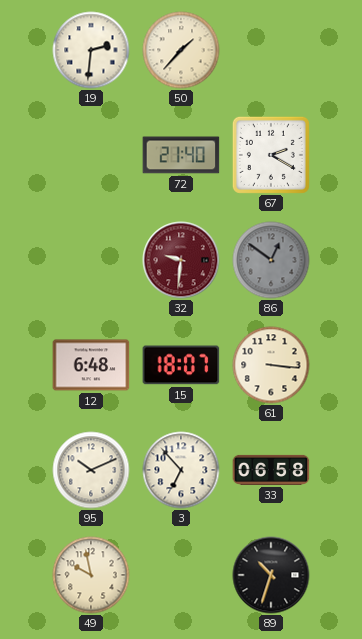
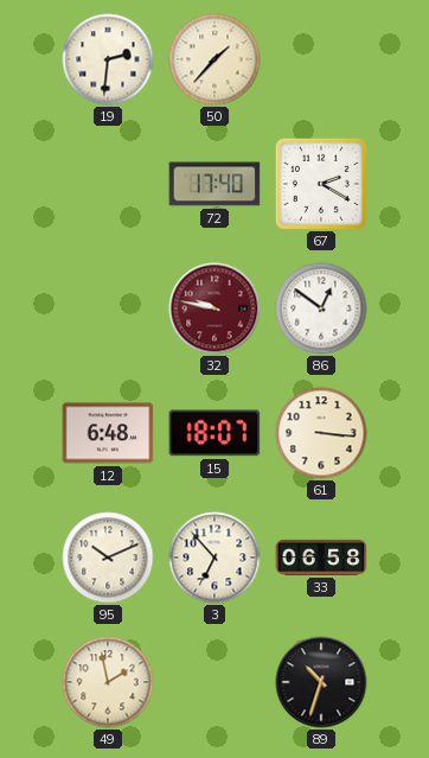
72: 21:40 -> 17:40
32: 9:31 -> 9:47
86 dial: grey -> white
49: 9:58 -> 1:58
